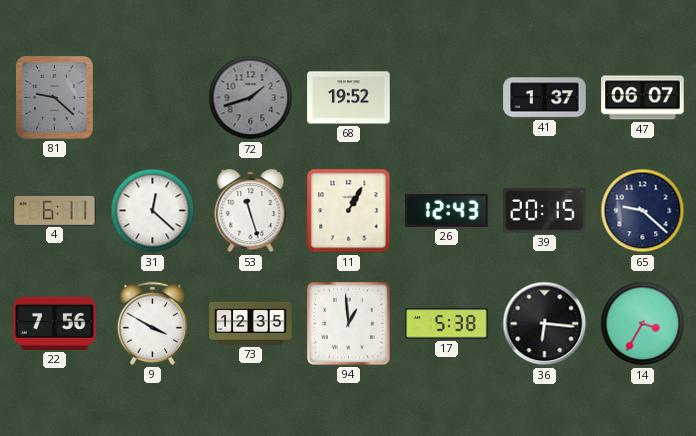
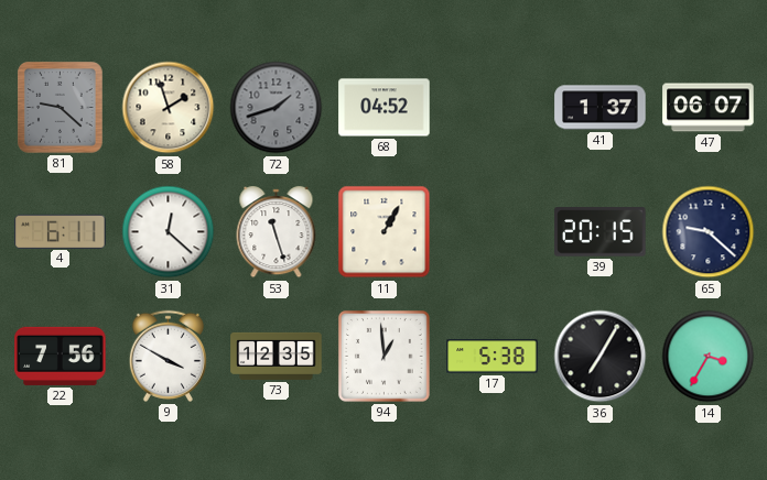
58: none -> 1:57
68: 19:52 -> 04:52
26: 12:43 -> none
36: 6:16 -> 7:05
